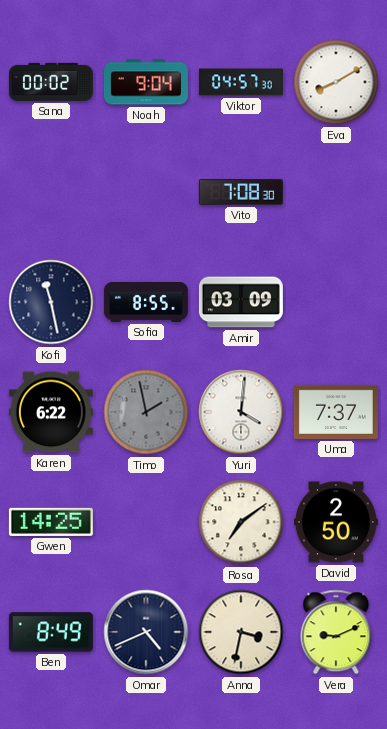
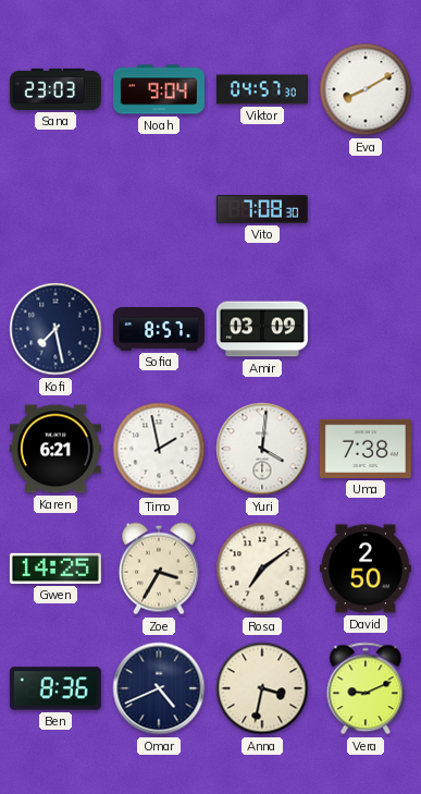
Sana: 00:02 -> 23:03
Kofi: 11:28 -> 7:28
Sofia: 8:55 -> 8:57
Karen: 6:22 -> 6:21
Timo dial: grey -> white
Uma: 7:37 -> 7:38
Zoe: none -> 3:35
Ben: 8:49 -> 8:36
